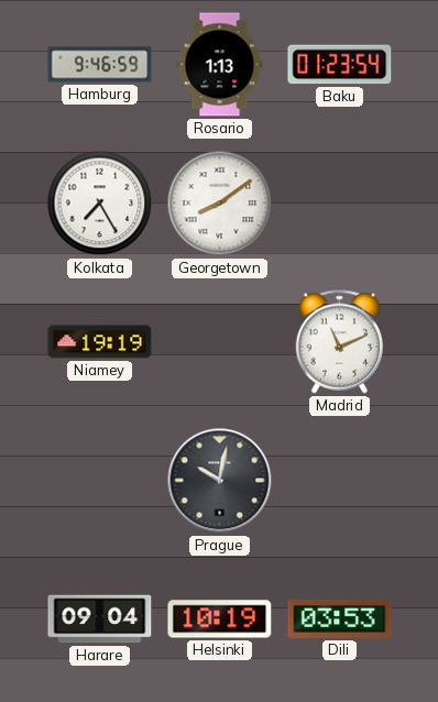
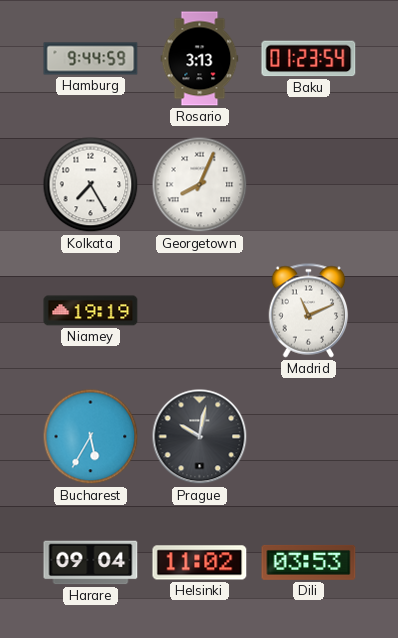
Hamburg: 9:46 -> 9:44
Rosario: 1:13 -> 3:13
Georgetown: 8:09 -> 8:04
Bucharest: none -> 5:35
Helsinki: 10:19 -> 11:02
